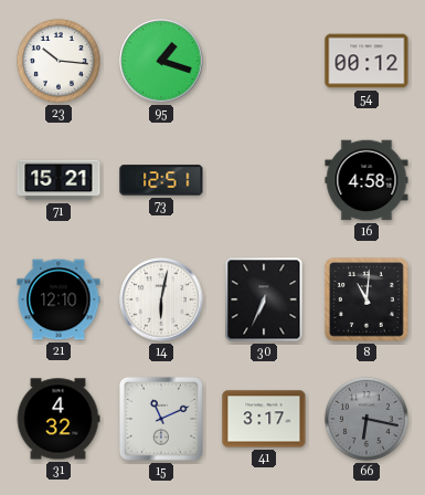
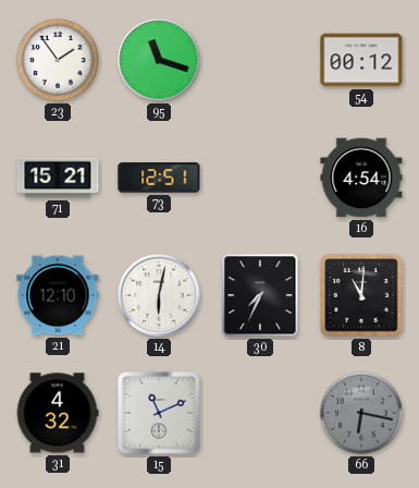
23: 10:16 -> 1:54
95: 1:18 -> 11:18
16: 4:58 -> 4:54
30: 6:34 -> 7:34
41: 3:17 -> none
